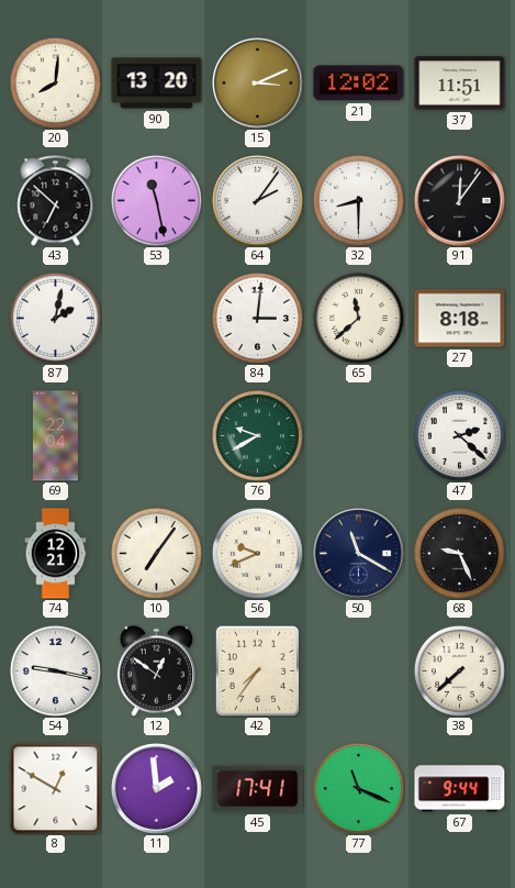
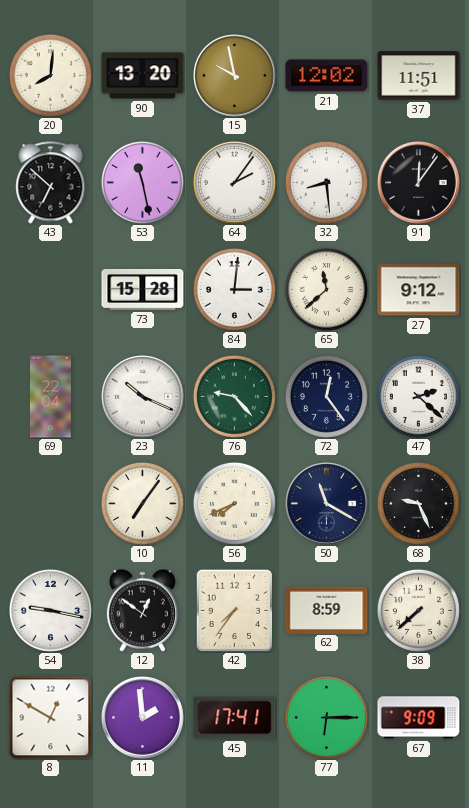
15: 3:11 -> 9:58
32: 8:30 -> 8:29
87: 2:02 -> none
73: none -> 15:28
27: 8:18 -> 9:12
23: none -> 10:19
76: 9:40 -> 9:23
72: none -> 12:24
74: 12:21 -> none
56: 9:41 -> 7:41
62: none -> 8:59
77: 11:19 -> 6:15
67: 9:44 -> 9:09
